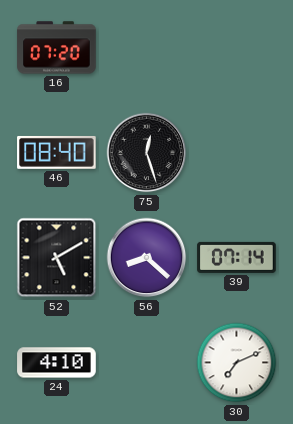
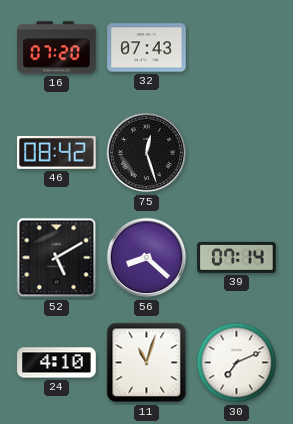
32: none -> 07:43
46: 08:40 -> 08:42
11: none -> 11:03
